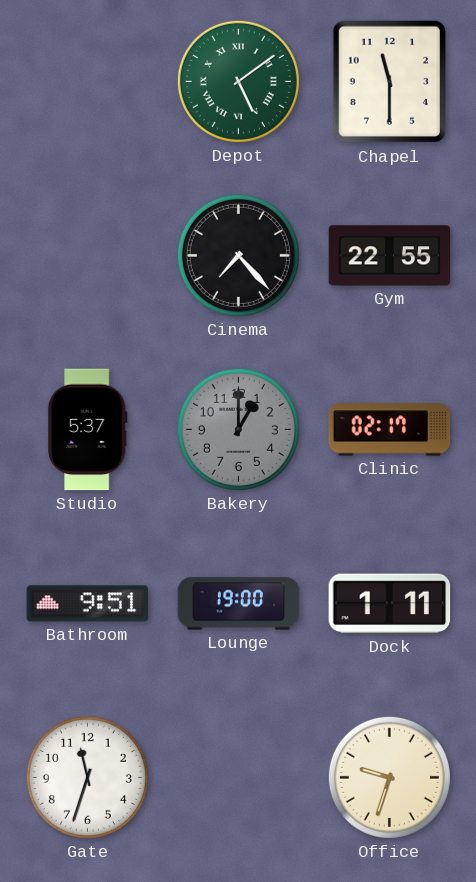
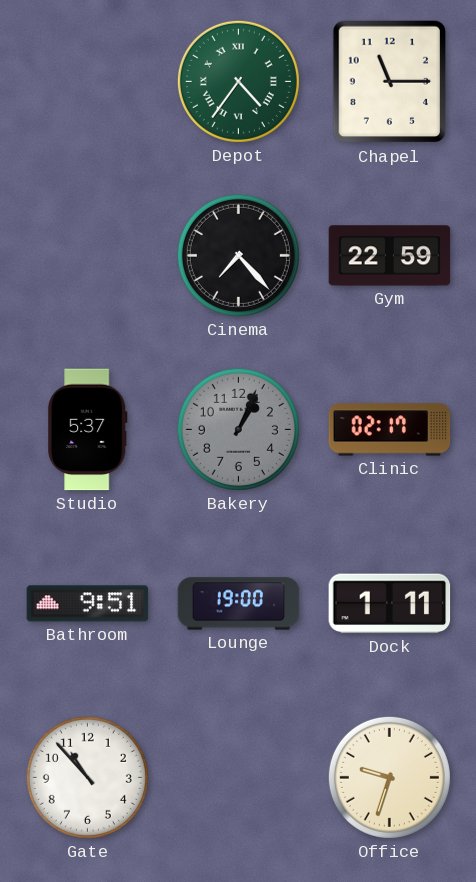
Depot: 5:09 -> 4:36
Chapel: 11:30 -> 11:15
Gym: 22:55 -> 22:59
Bakery: 1:00 -> 1:04
Gate: 11:33 -> 10:53
